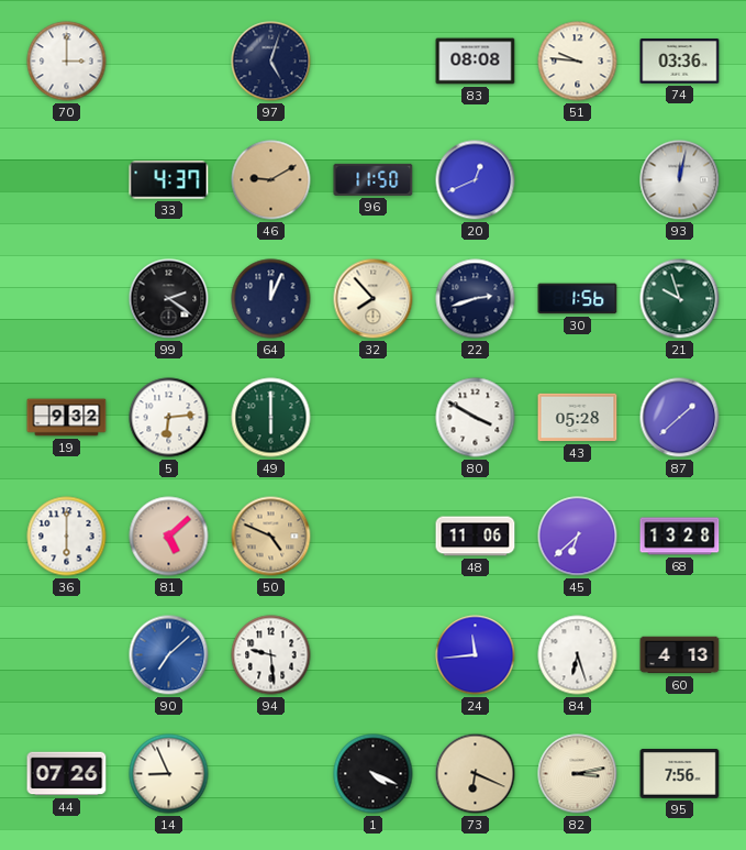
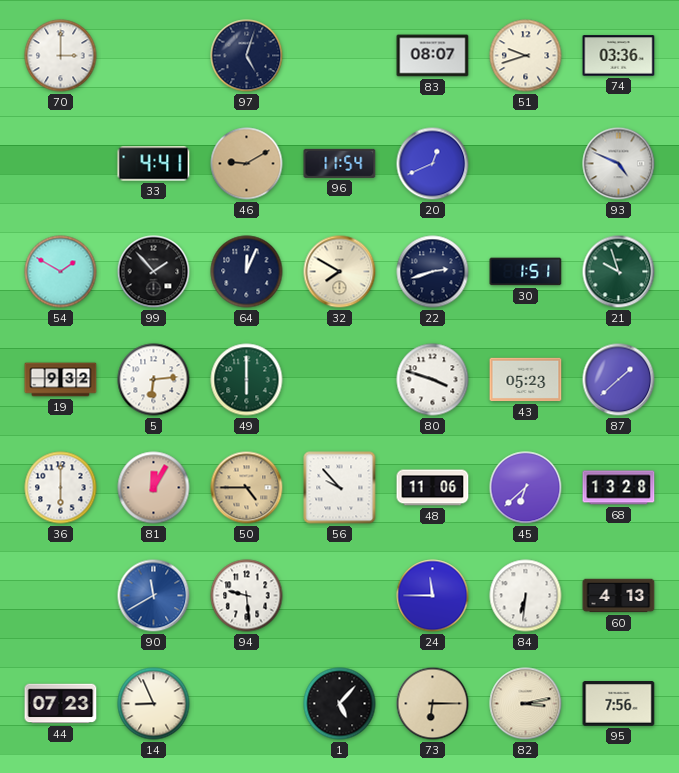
83: 08:08 -> 08:07
51: 9:46 -> 9:42
33: 4:37 -> 4:41
96: 11:50 -> 11:54
93: 12:02 -> 4:49
54: none -> 1:50
99: 2:21 -> 1:53
32: 7:53 -> 7:50
30: 1:56 -> 1:51
80: 3:50 -> 3:48
43: 05:28 -> 05:23
81: 5:08 -> 12:05
50: 4:49 -> 4:45
56: none -> 9:53
90: 7:08 -> 11:40
24: 11:44 -> 11:45
84: 6:27 -> 6:31
44: 07:26 -> 07:23
1: 4:19 -> 5:07
73: 6:19 -> 6:15
